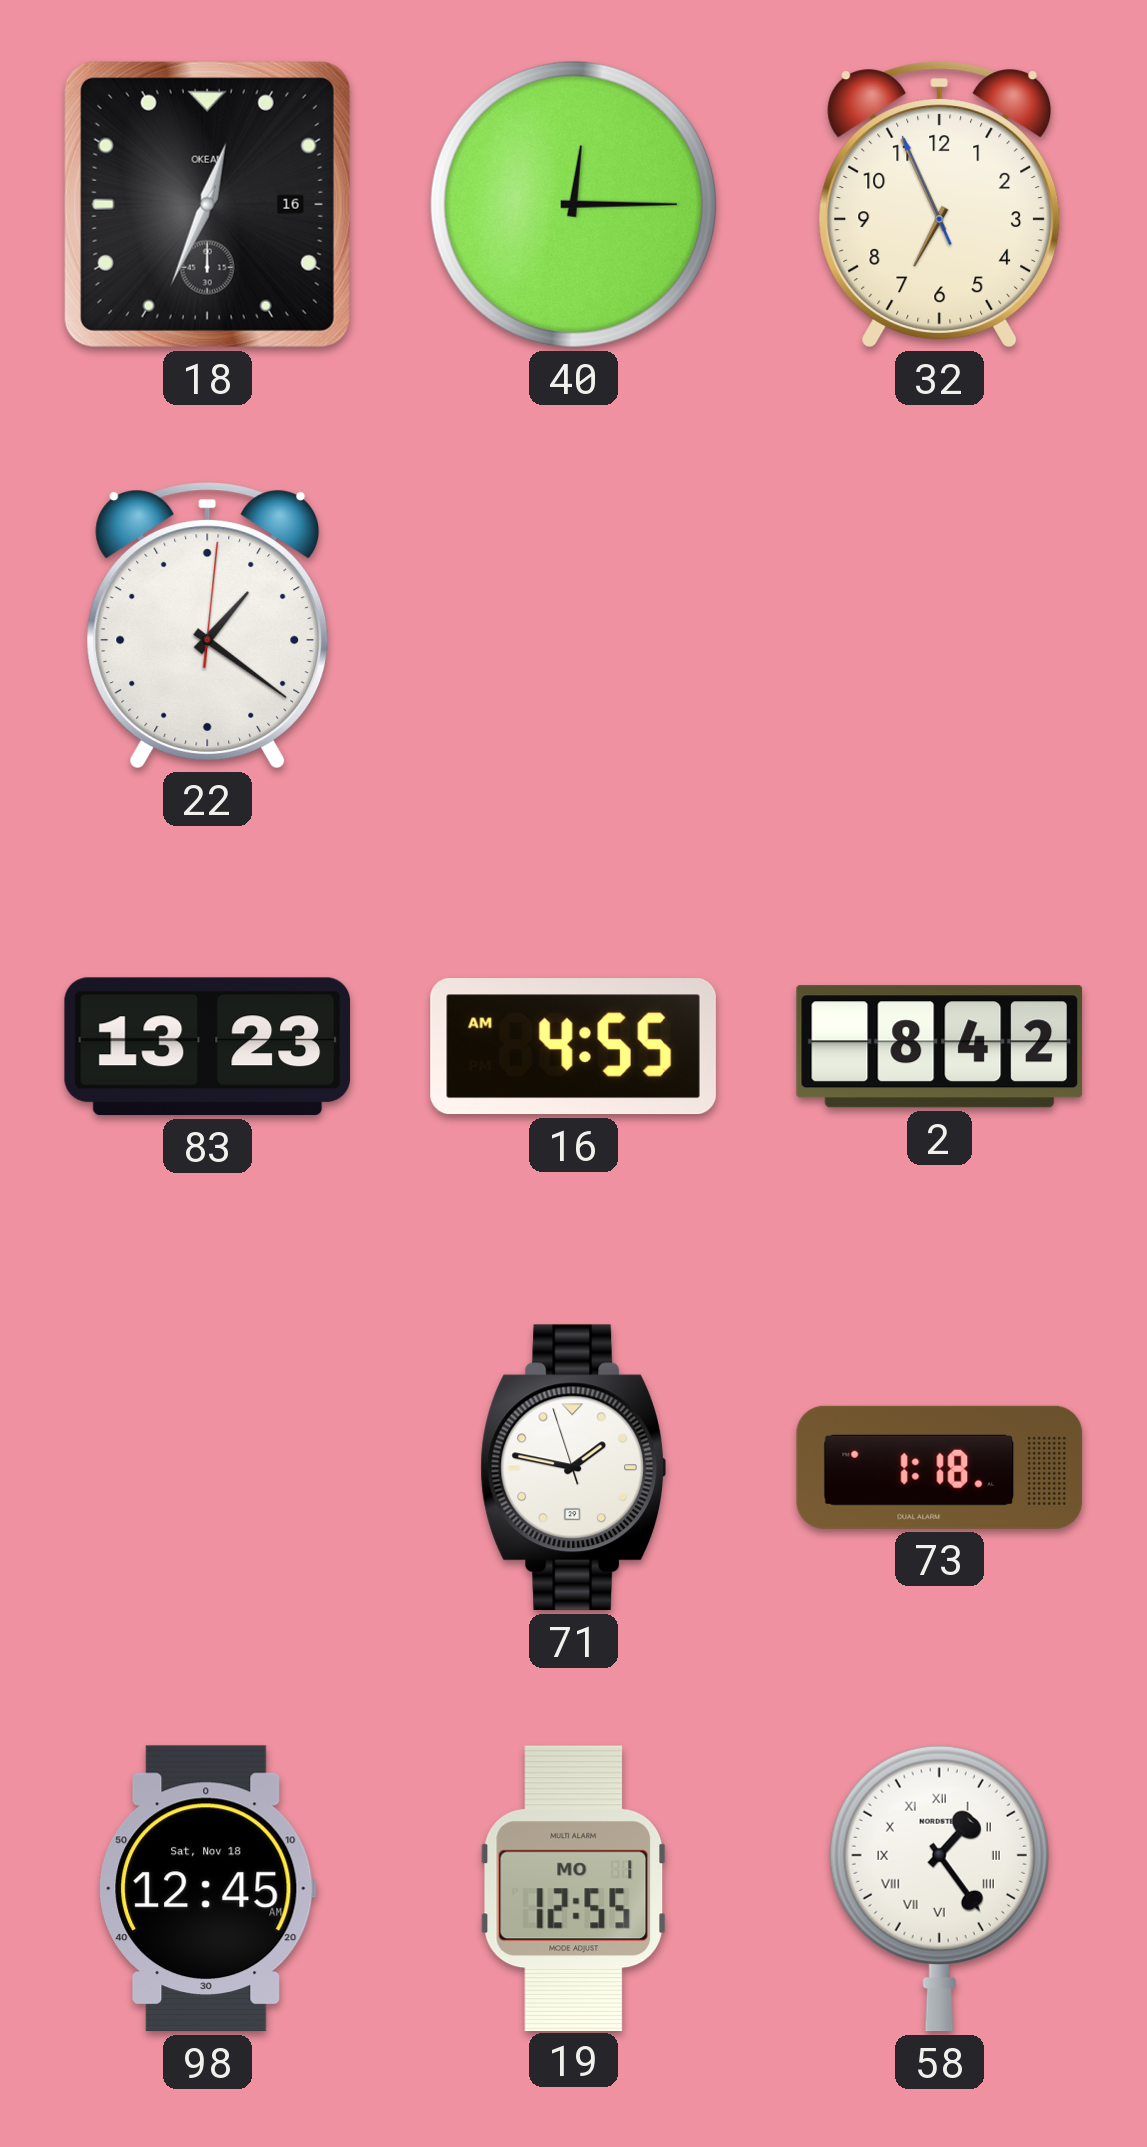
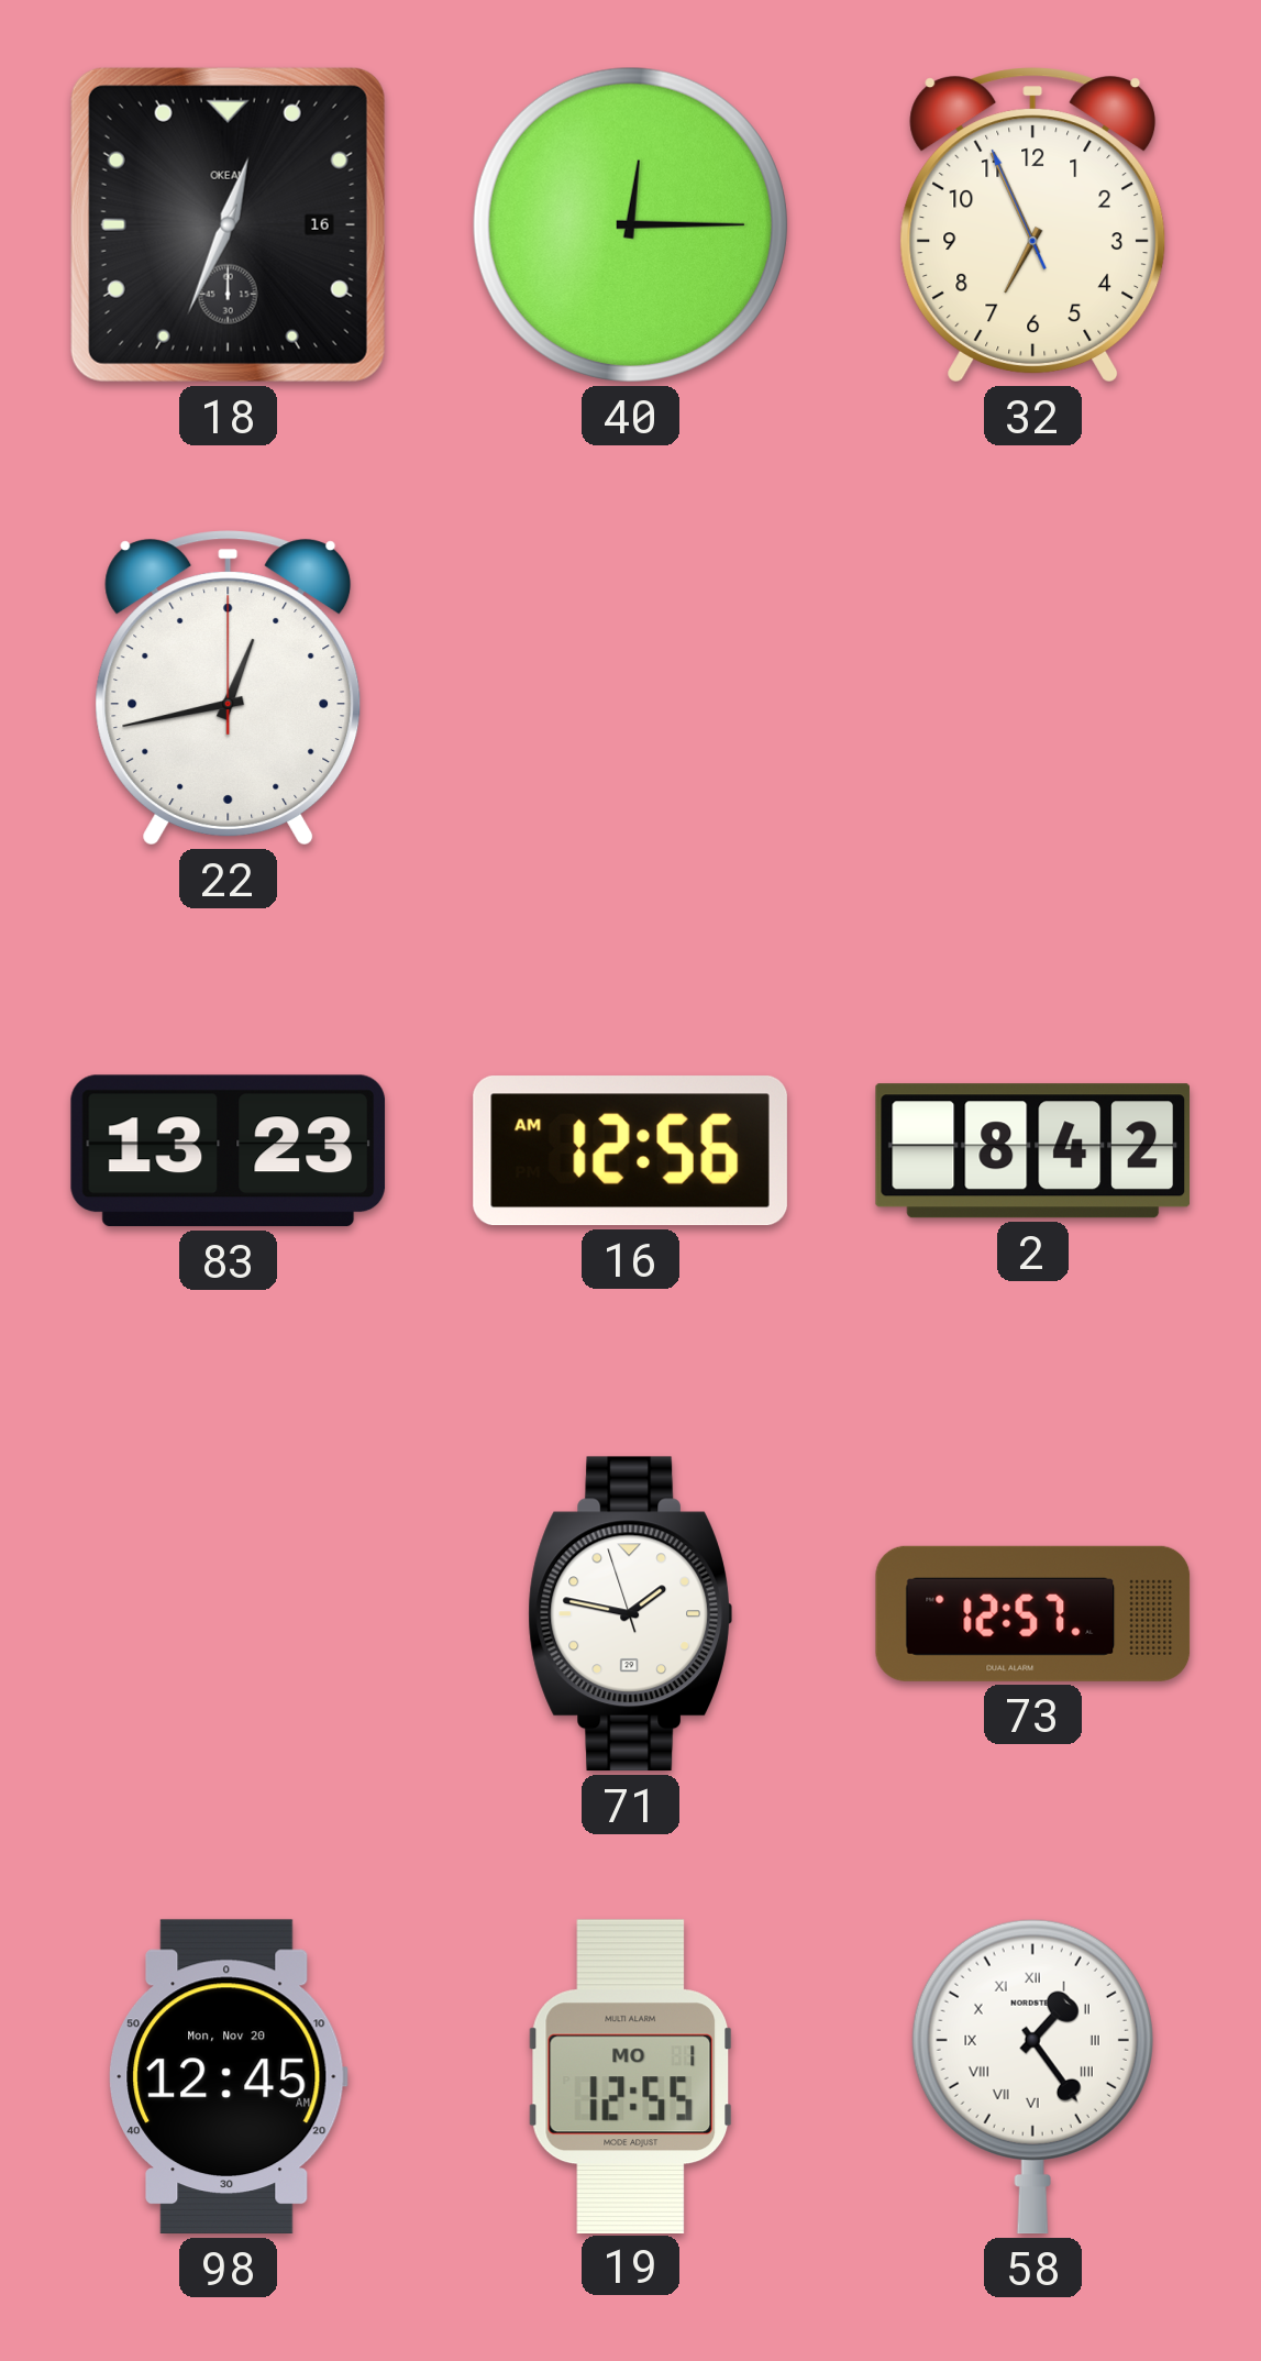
22: 1:21 -> 12:43
16: 4:55 -> 12:56
73: 1:18 -> 12:57
98 date: Sat, Nov 18 -> Mon, Nov 20
